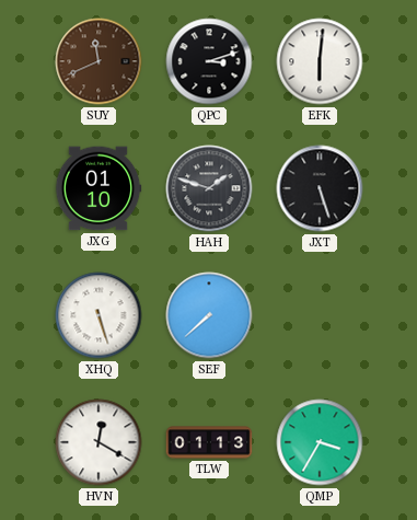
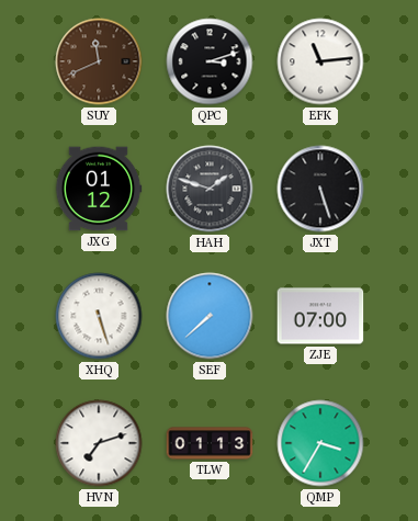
EFK: 6:01 -> 11:14
JXG: 01:10 -> 01:12
ZJE: none -> 07:00
HVN: 12:20 -> 7:12
